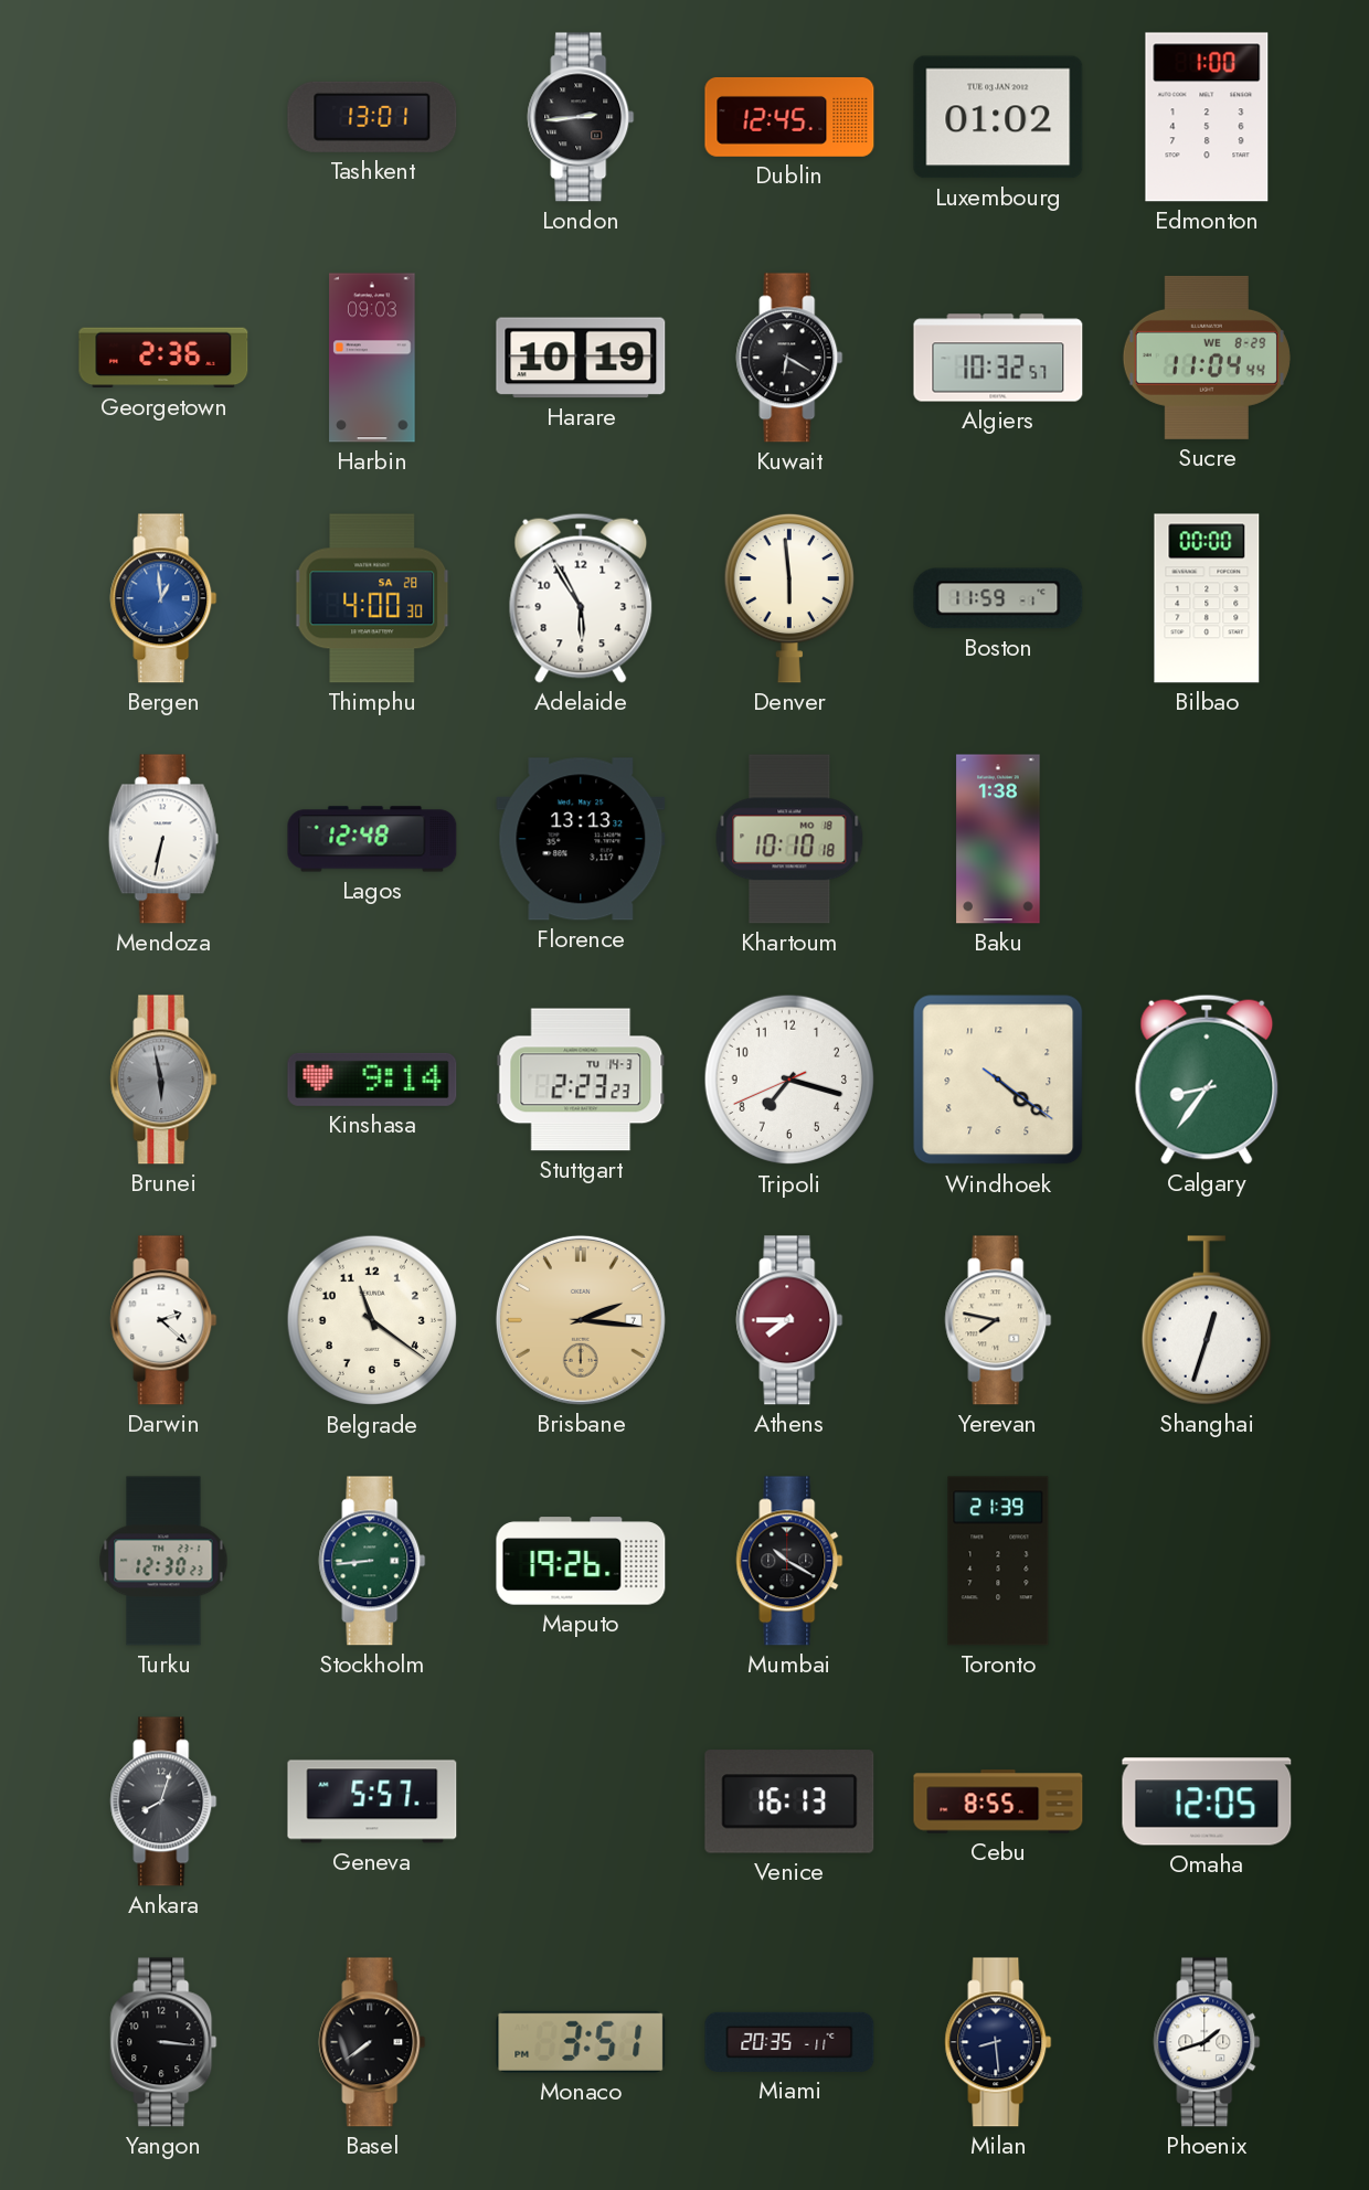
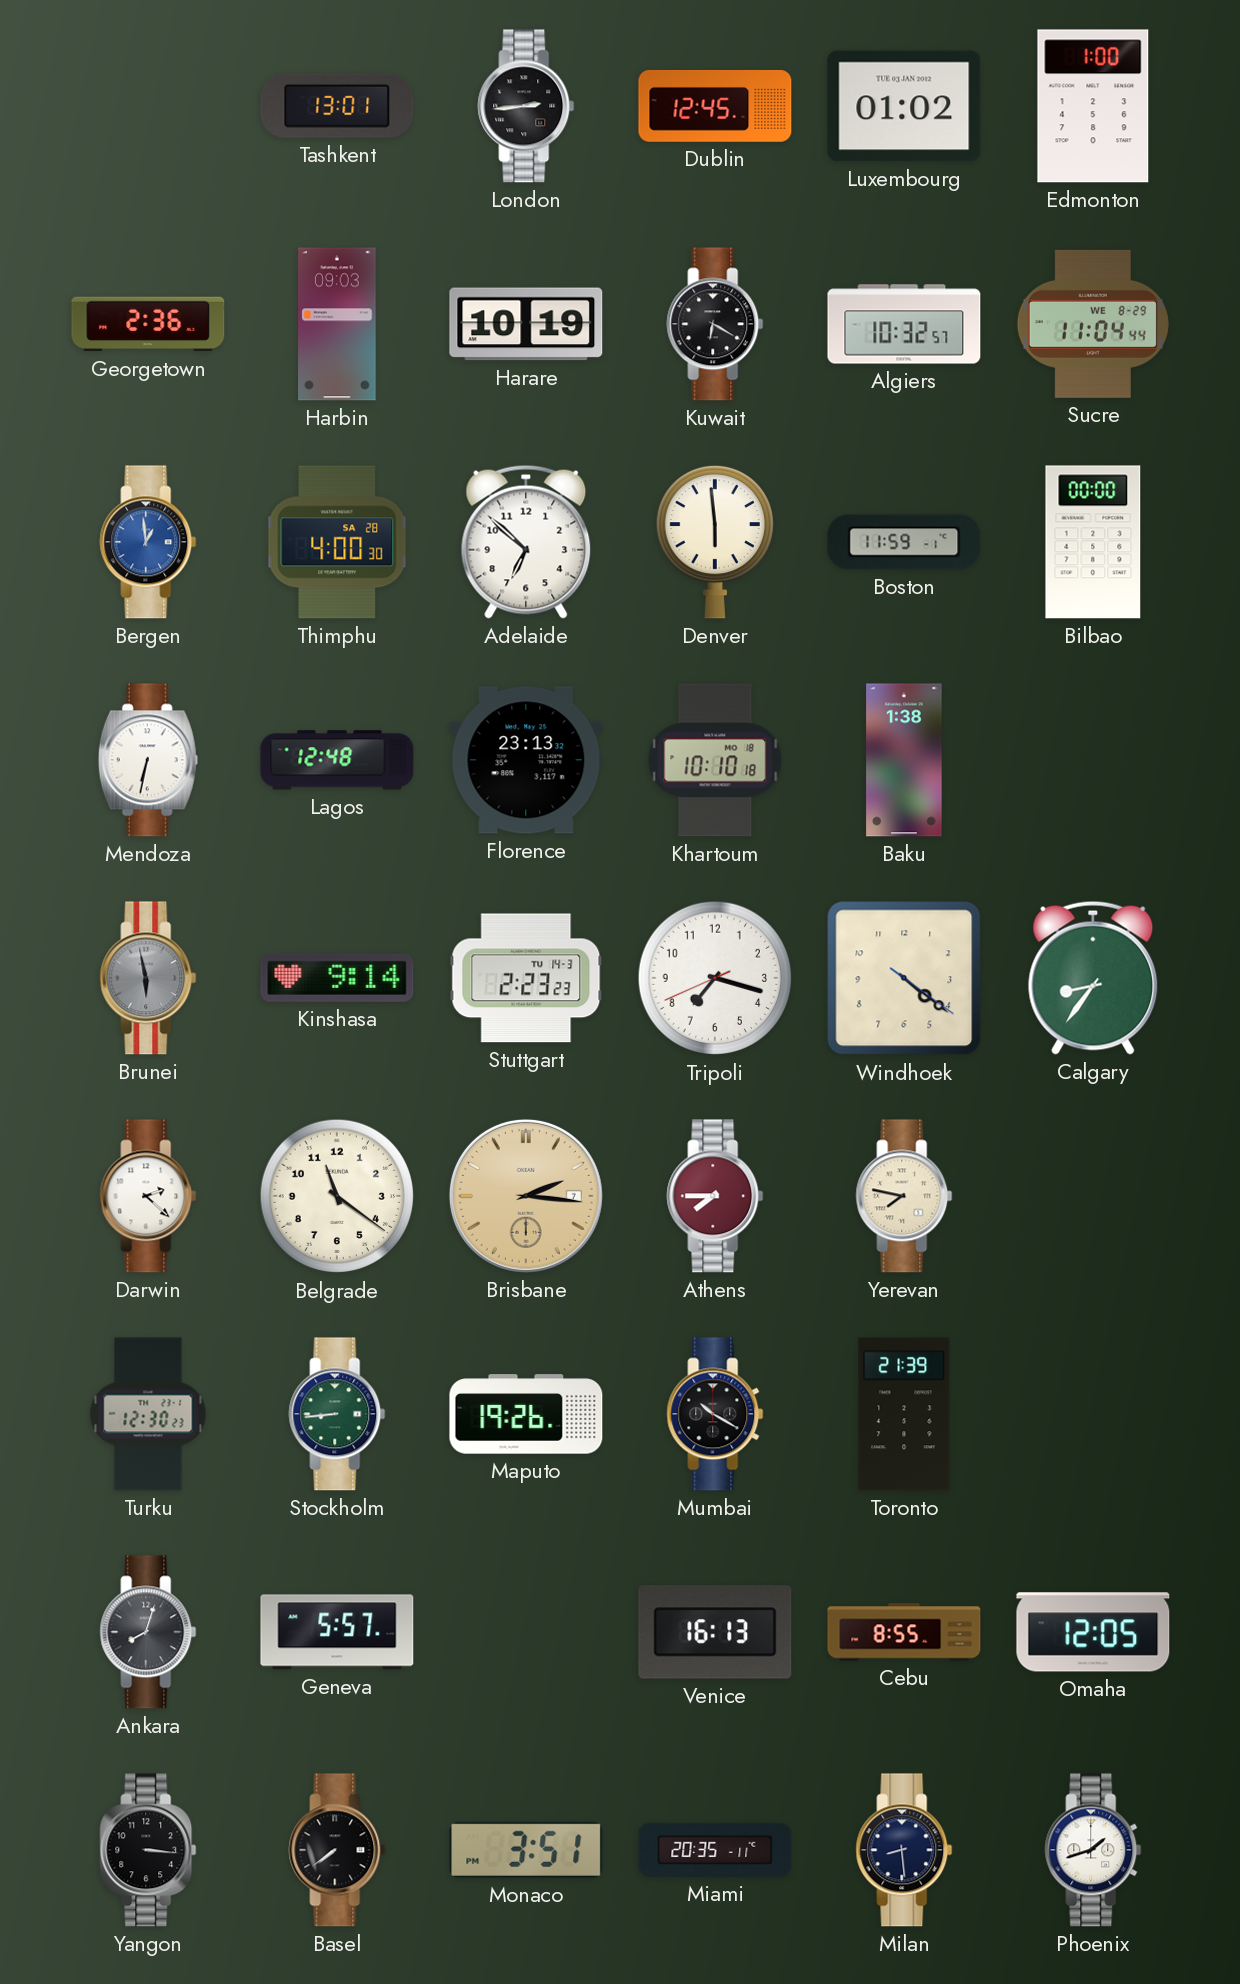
Adelaide: 5:55 -> 6:52
Florence: 13:13 -> 23:13
Shanghai: 12:33 -> none
